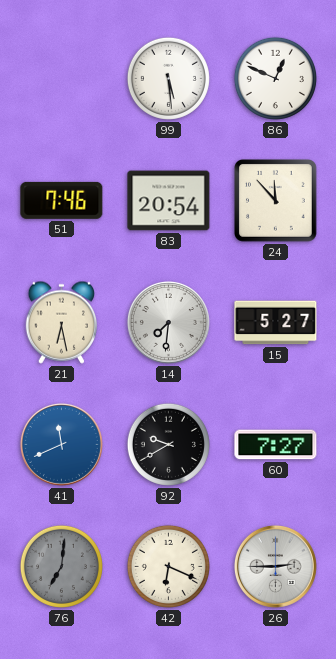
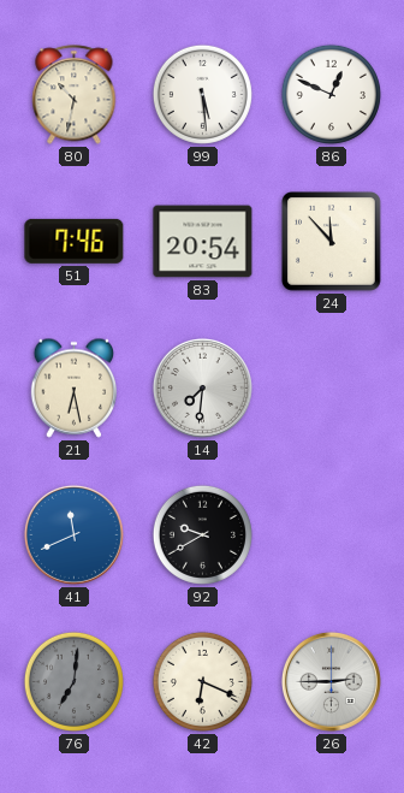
80: none -> 10:32
15: 5:27 -> none
60: 7:27 -> none
